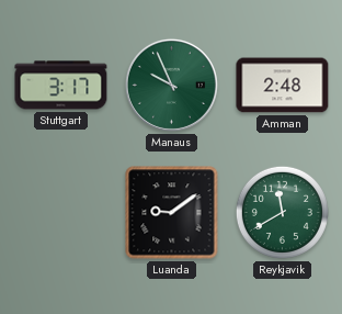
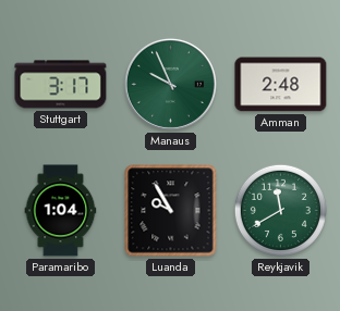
Paramaribo: none -> 1:04
Luanda: 9:09 -> 9:55
